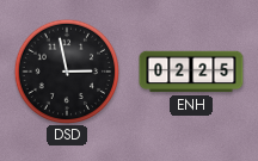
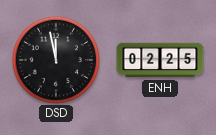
DSD: 2:58 -> 11:58
